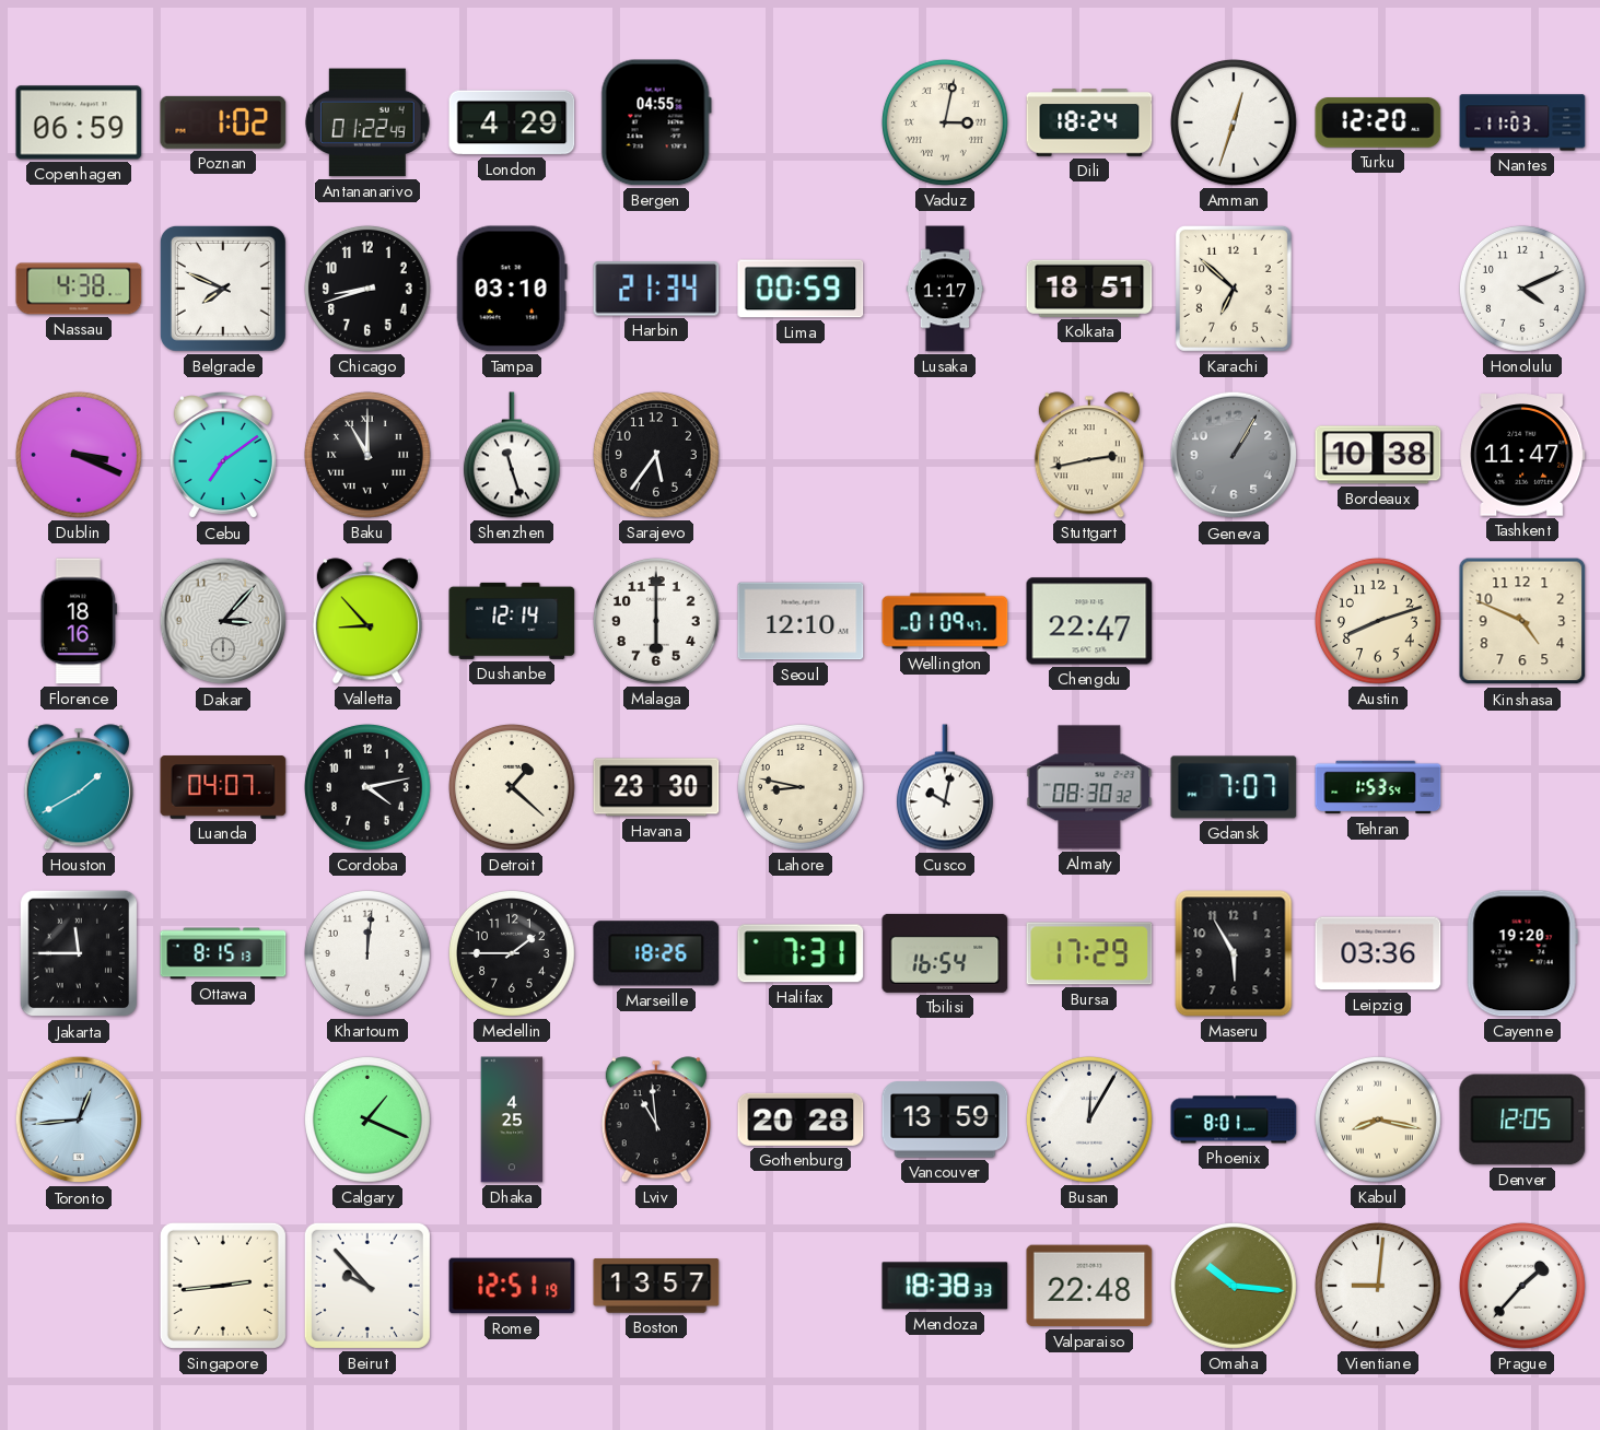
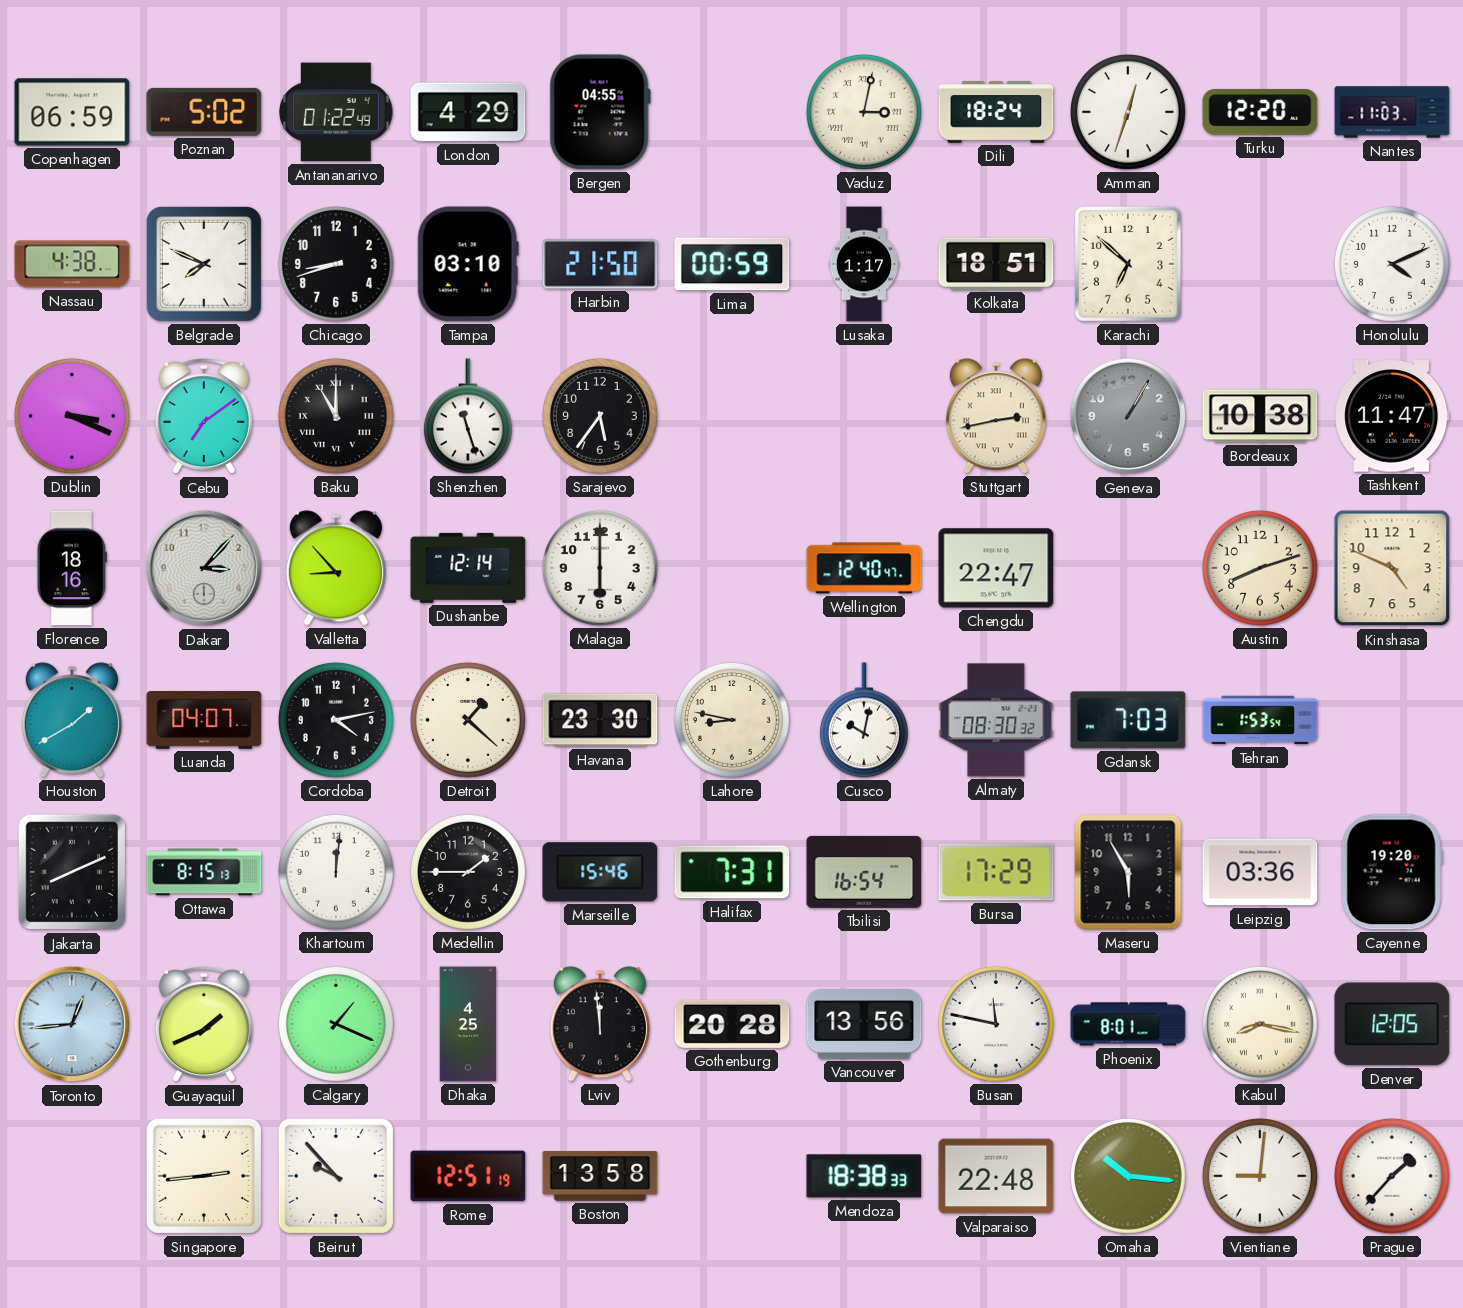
Poznan: 1:02 -> 5:02
Harbin: 21:34 -> 21:50
Seoul: 12:10 -> none
Wellington: 01:09 -> 12:40
Gdansk: 7:07 -> 7:03
Jakarta: 11:45 -> 8:11
Marseille: 18:26 -> 15:46
Guayaquil: none -> 1:41
Lviv: 10:59 -> 11:59
Vancouver: 13:59 -> 13:56
Busan: 12:05 -> 11:47
Boston: 13:57 -> 13:58
